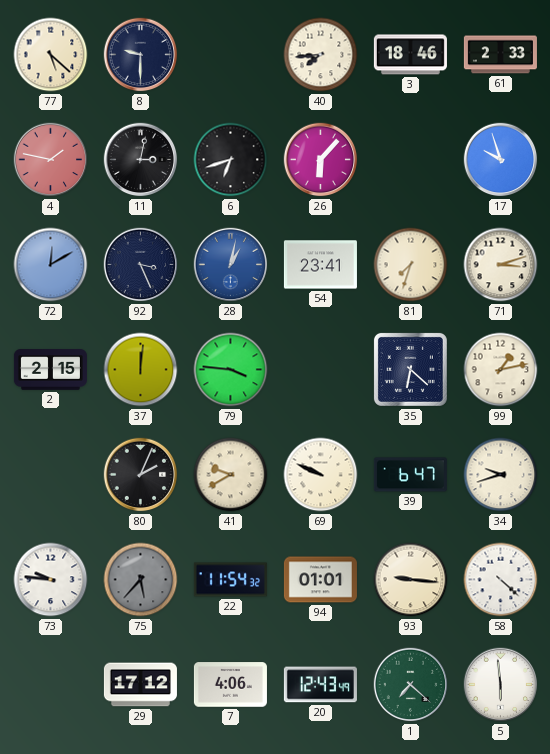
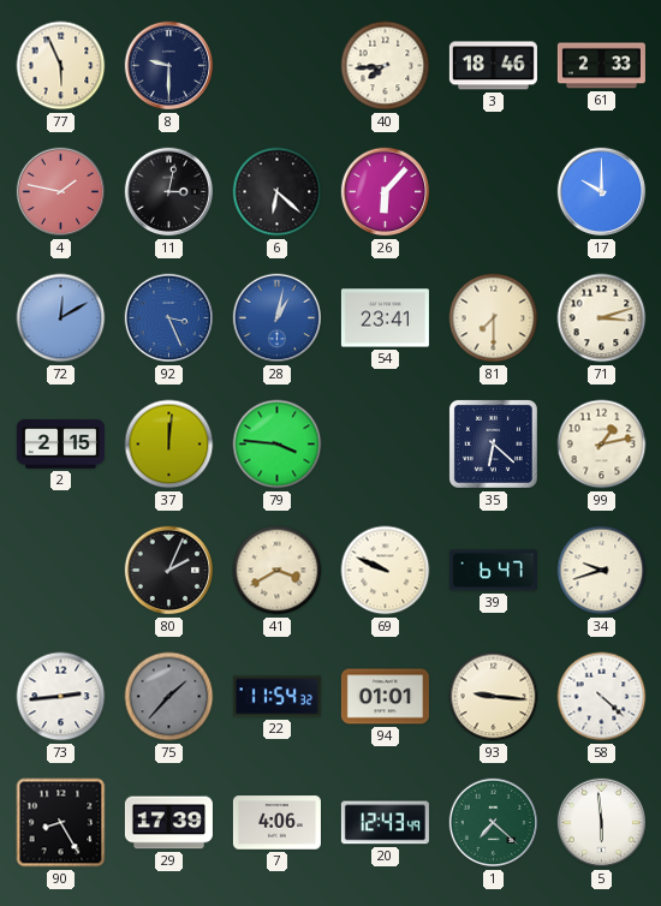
77: 5:22 -> 5:56
6: 6:42 -> 6:22
17: 9:57 -> 10:00
92 dial: navy -> blue
81: 7:33 -> 7:30
41: 9:40 -> 3:40
73: 9:46 -> 2:44
75: 5:37 -> 1:37
90: none -> 8:25
29: 17:12 -> 17:39
